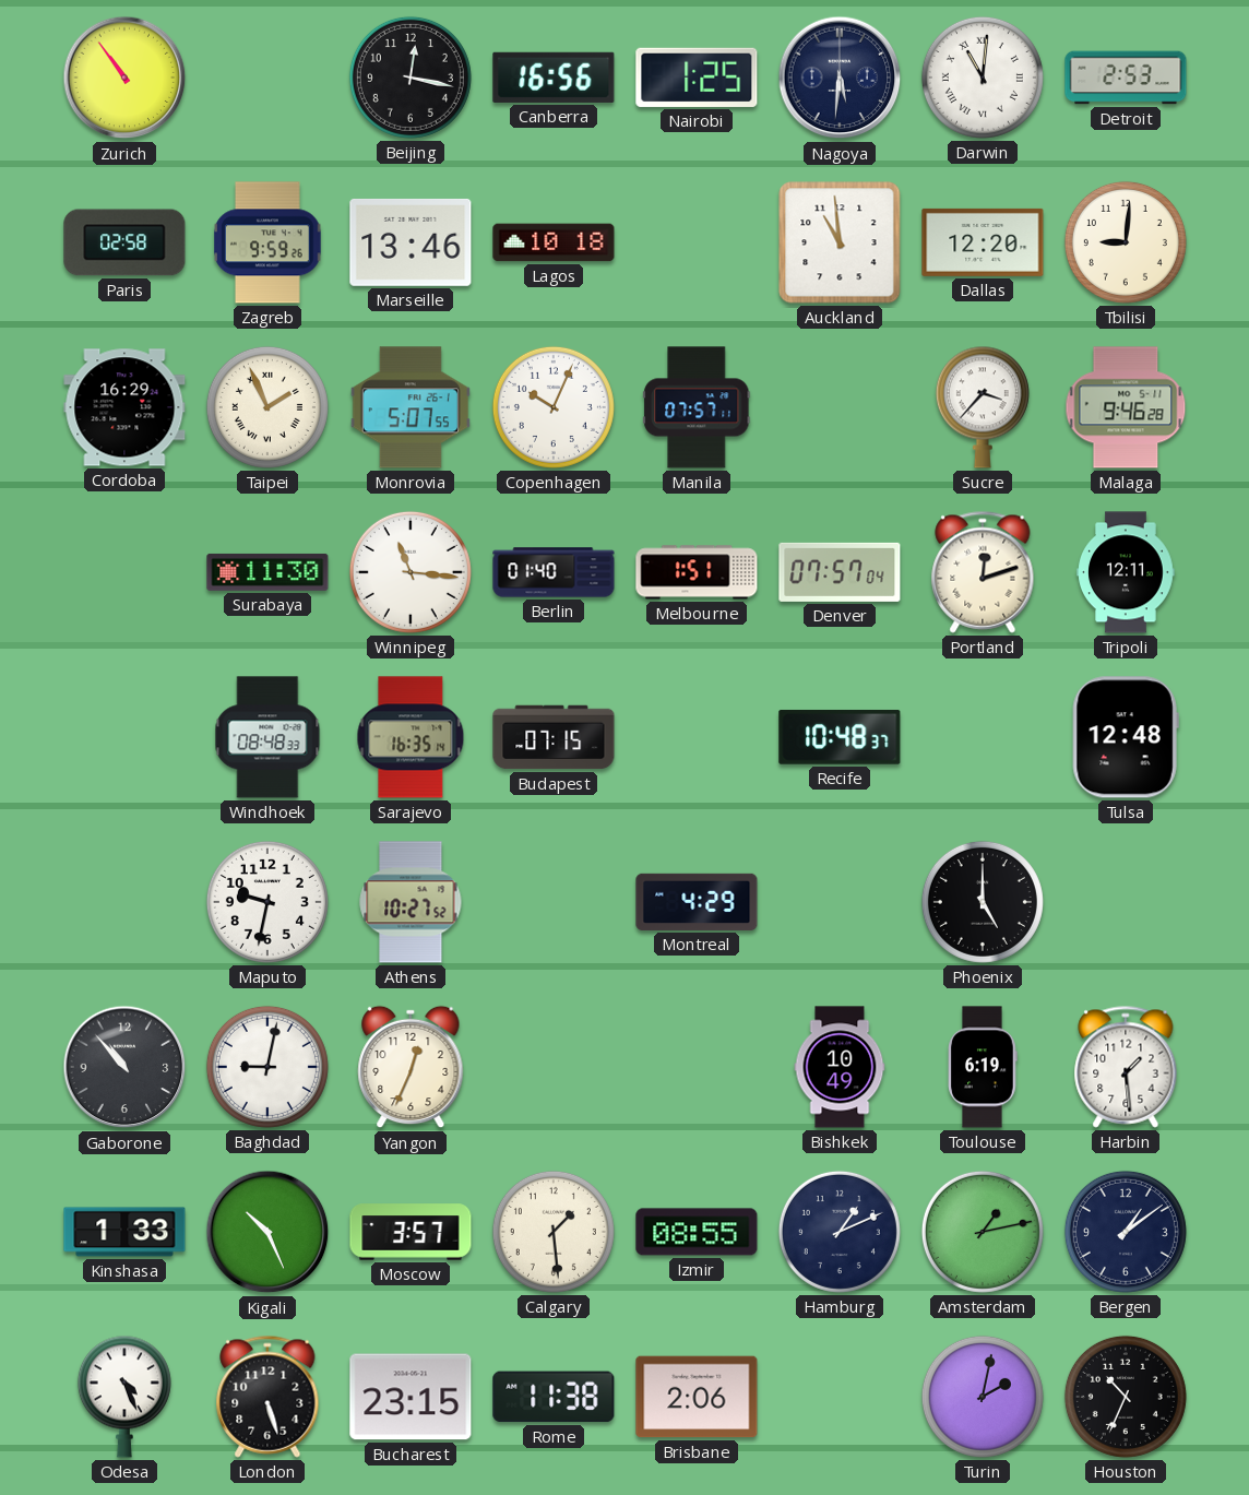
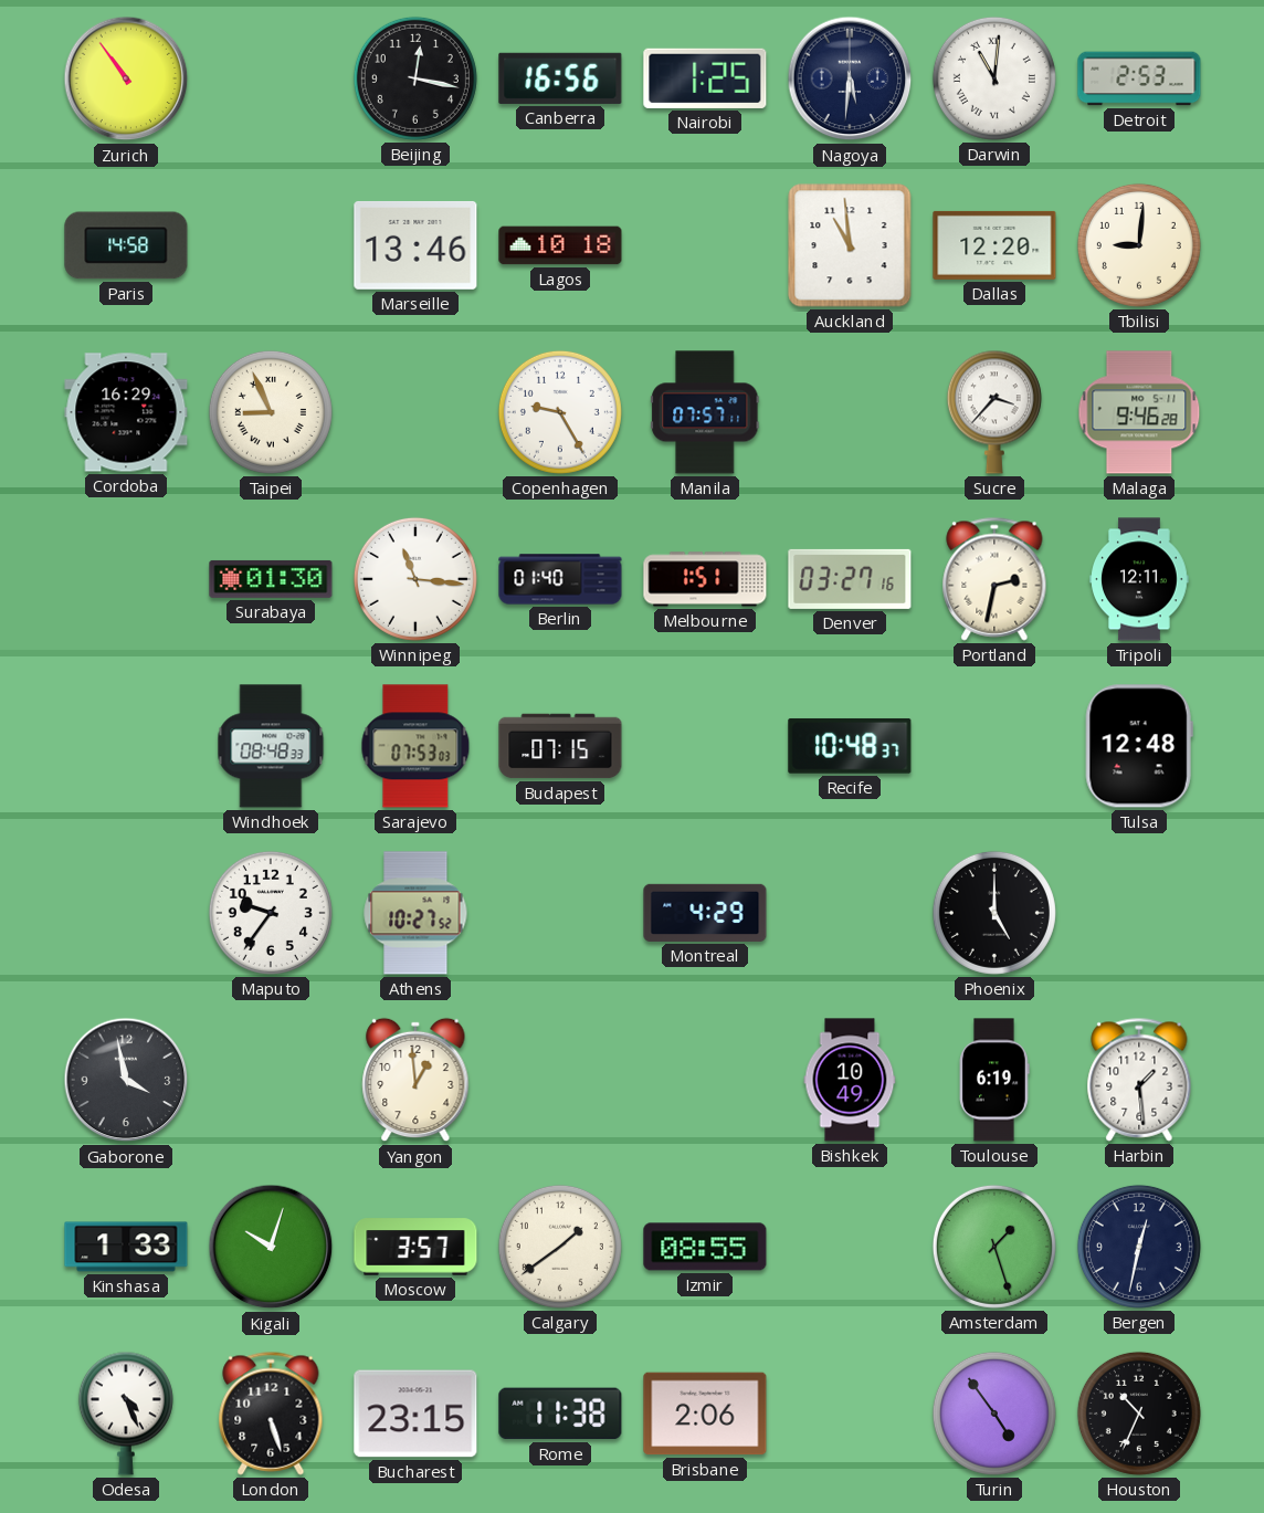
Paris: 02:58 -> 14:58
Zagreb: 9:59 -> none
Taipei: 1:56 -> 8:56
Monrovia: 5:07 -> none
Copenhagen: 10:04 -> 9:25
Surabaya: 11:30 -> 01:30
Denver: 07:57 -> 03:27
Portland: 12:12 -> 2:32
Sarajevo: 16:35 -> 07:53
Maputo: 9:32 -> 9:36
Gaborone: 10:53 -> 3:58
Baghdad: 9:02 -> none
Yangon: 12:34 -> 12:59
Kigali: 10:26 -> 10:03
Calgary: 1:29 -> 1:39
Hamburg: 1:11 -> none
Amsterdam: 1:13 -> 1:27
Bergen: 1:09 -> 12:32
Turin: 2:02 -> 4:54
